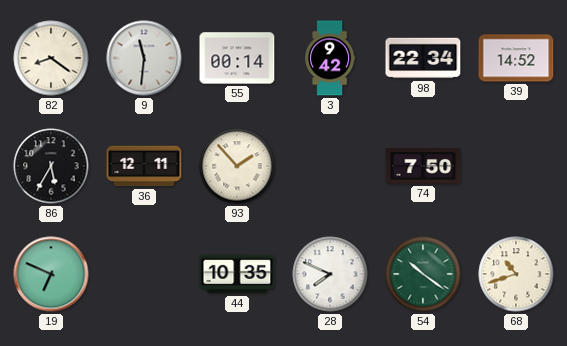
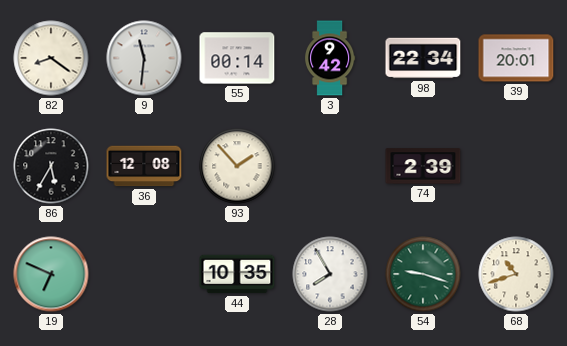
39: 14:52 -> 20:01
36: 12:11 -> 12:08
74: 7:50 -> 2:39
28: 7:49 -> 7:55
54: 10:21 -> 9:18
